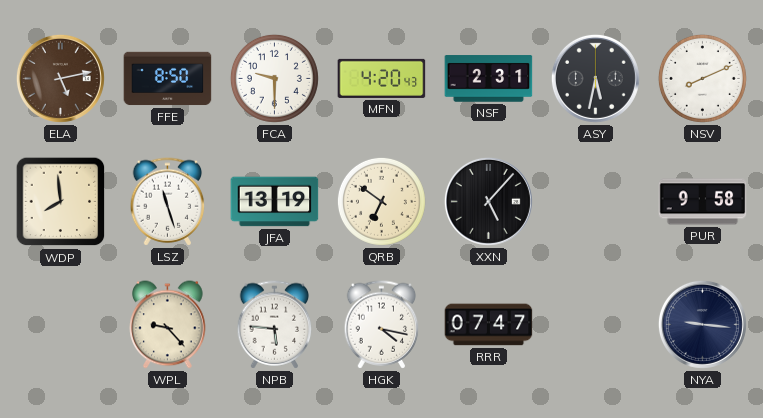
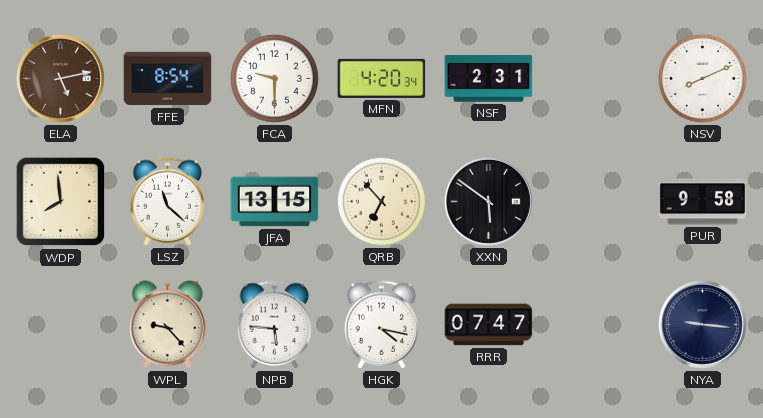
FFE: 8:50 -> 8:54
MFN: 4:20:43 -> 4:20:34
ASY: 5:32 -> none
LSZ: 11:27 -> 11:22
JFA: 13:19 -> 13:15
QRB: 6:51 -> 6:53
XXN: 5:07 -> 5:51
